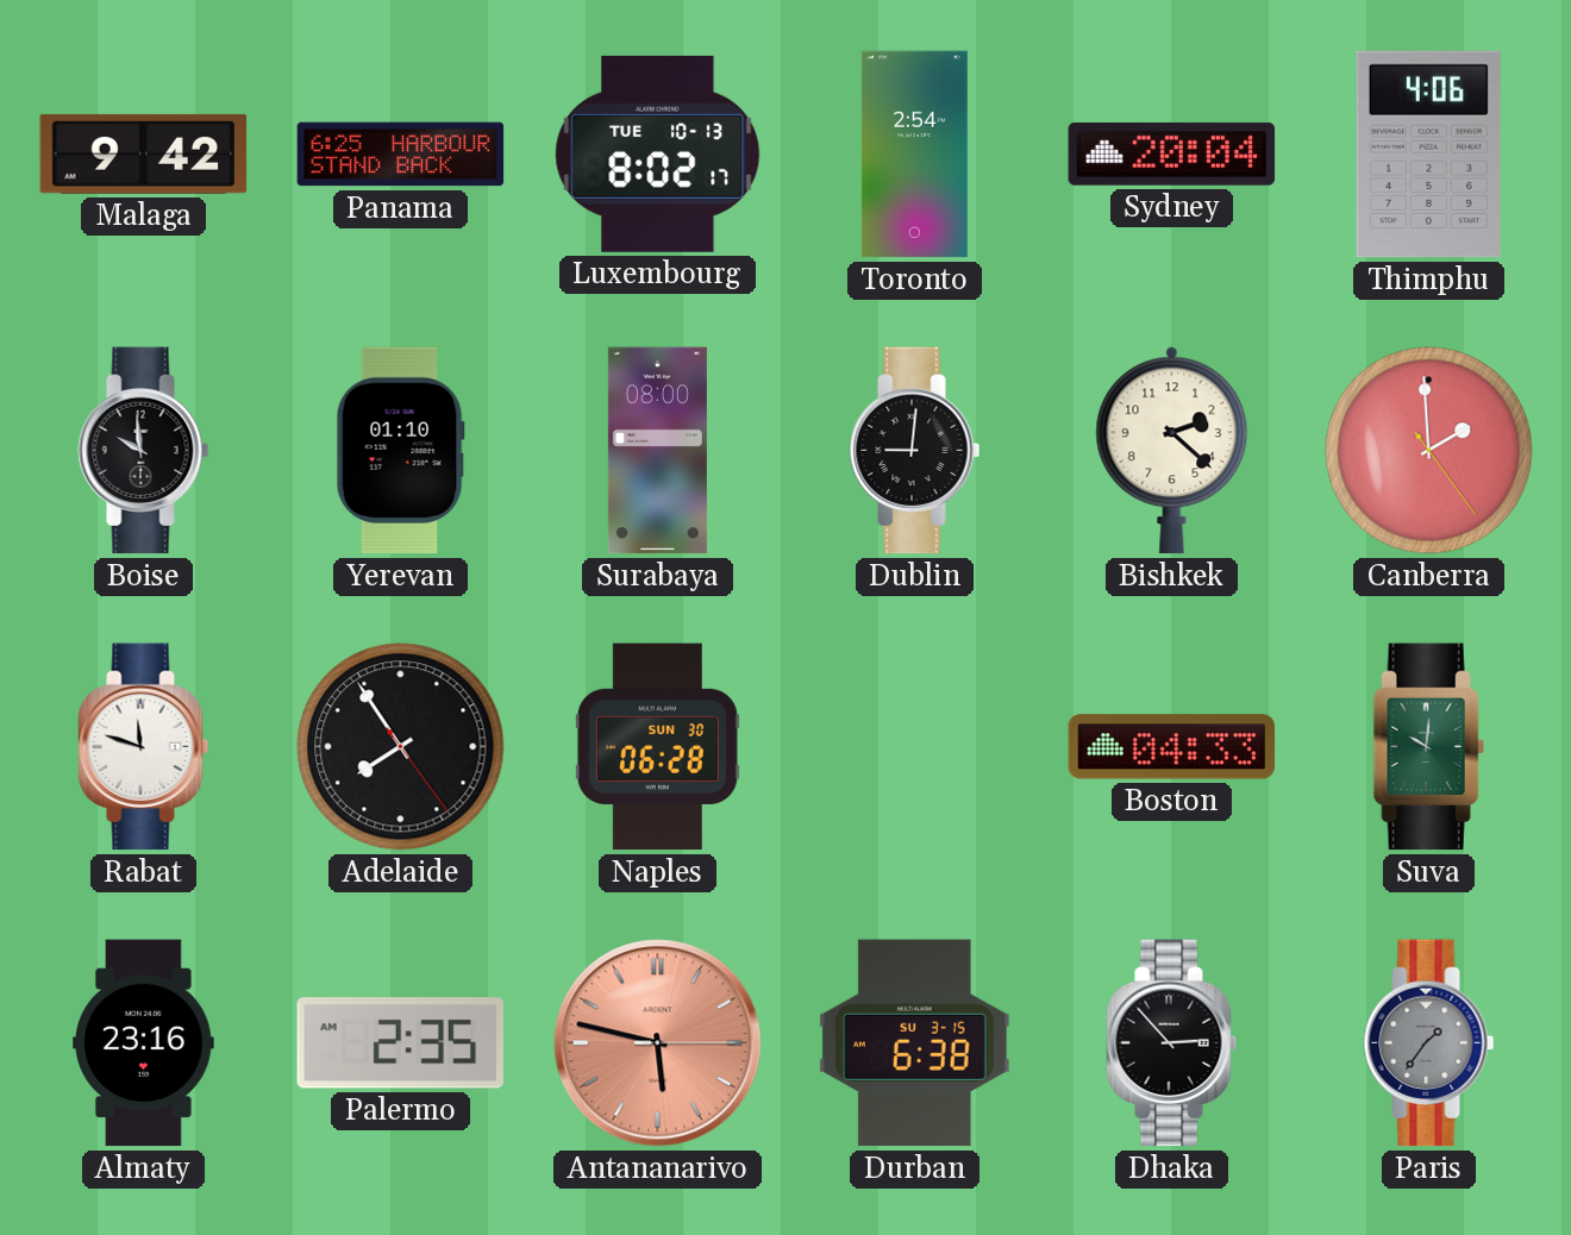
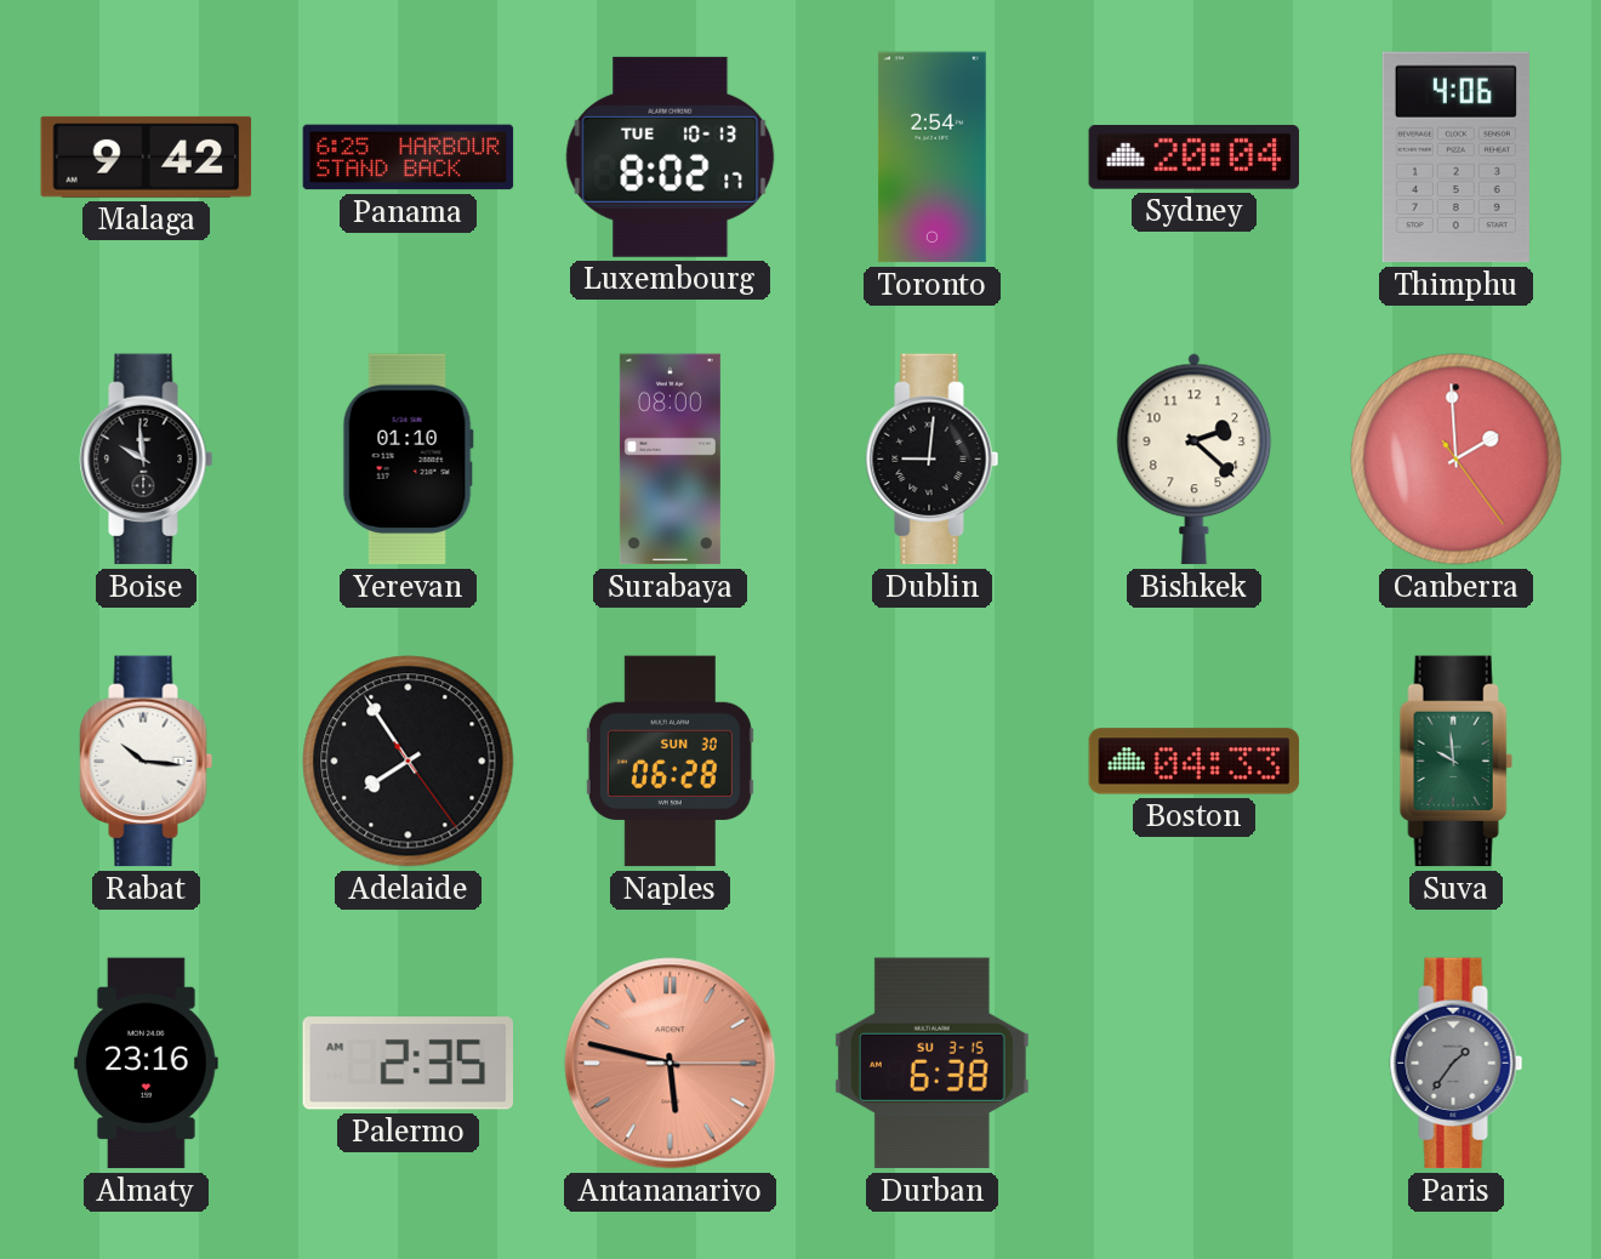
Rabat: 11:48 -> 10:16
Suva: 10:01 -> 9:59
Dhaka: 2:53 -> none
